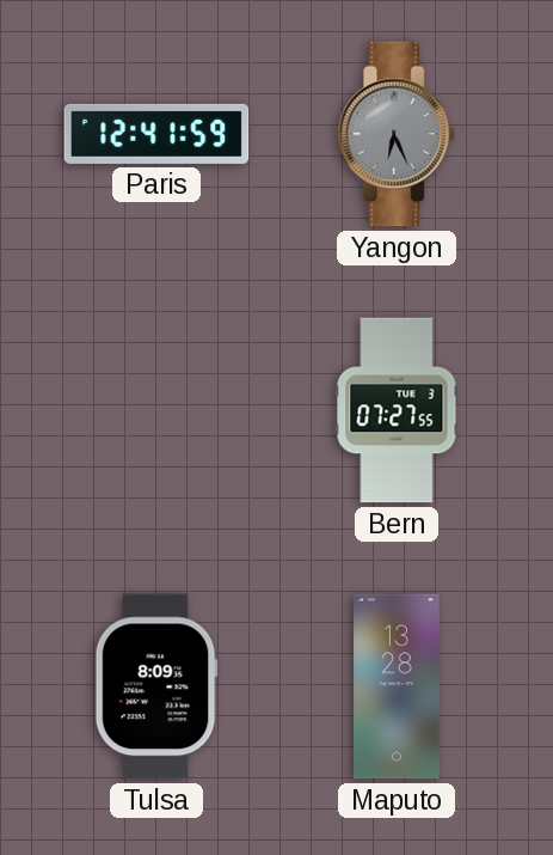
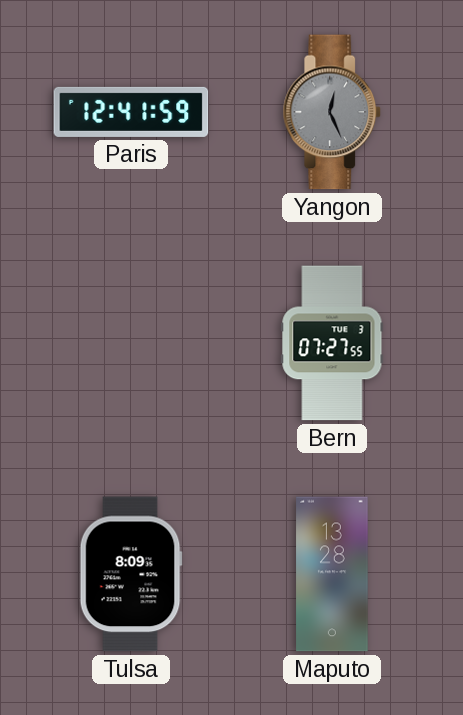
Yangon: 6:26 -> 12:26
